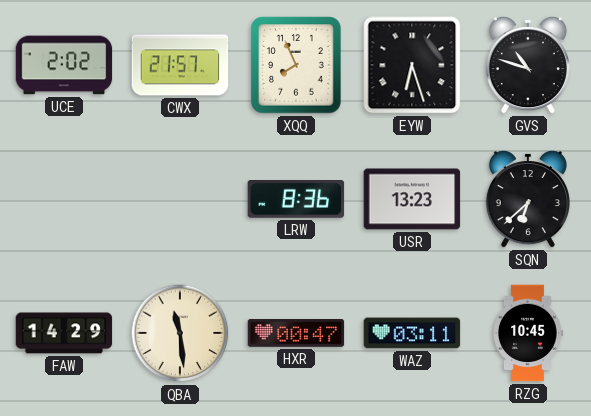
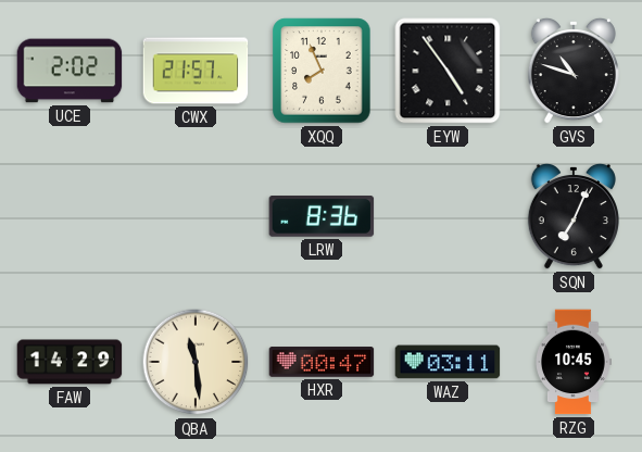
EYW: 6:27 -> 4:54
USR: 13:23 -> none
SQN: 6:38 -> 7:04
